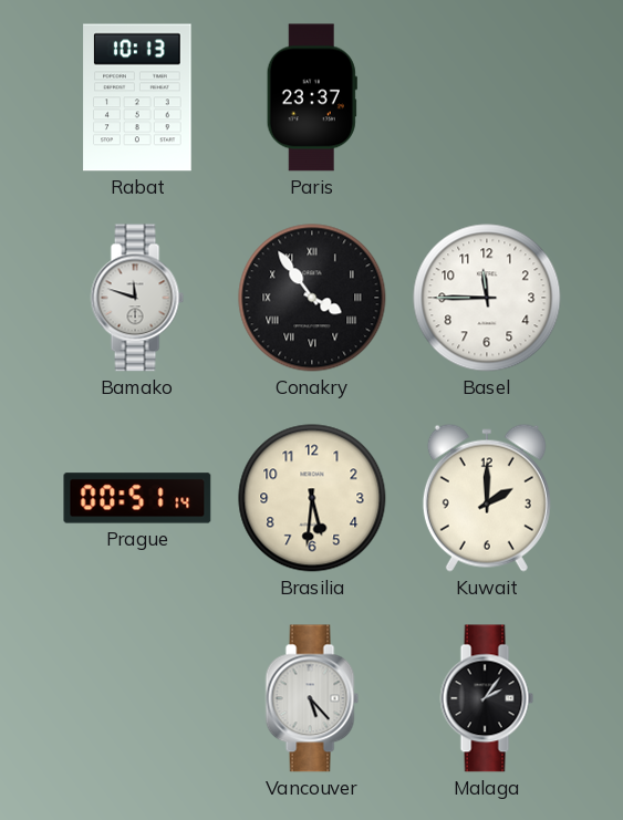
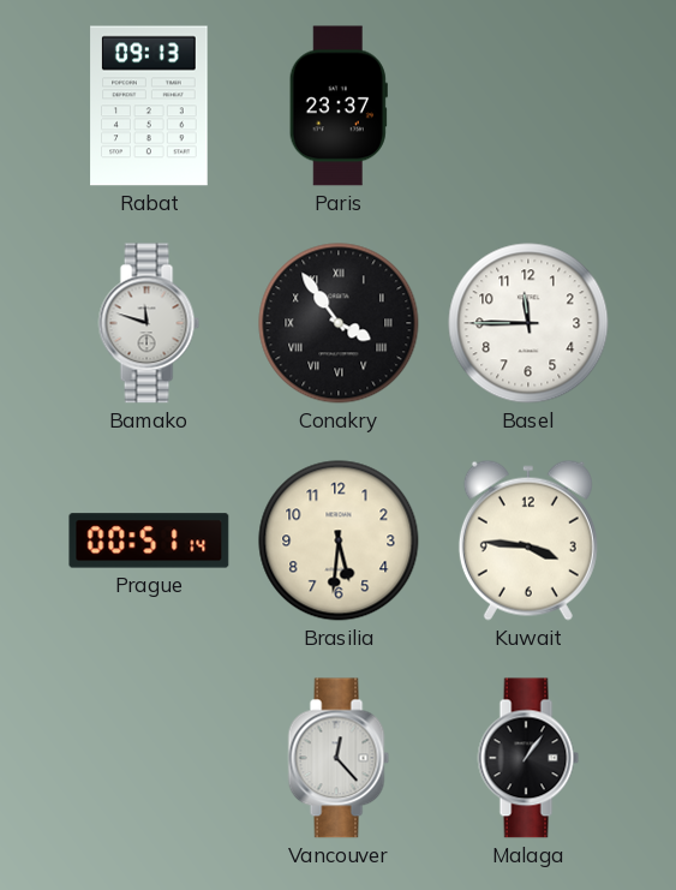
Rabat: 10:13 -> 09:13
Kuwait: 2:00 -> 3:46
Vancouver: 5:23 -> 12:23
Malaga: 2:06 -> 1:06
